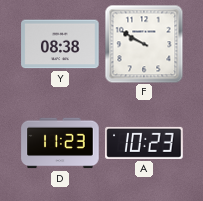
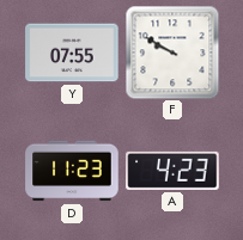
Y: 08:38 -> 07:55
A: 10:23 -> 4:23
